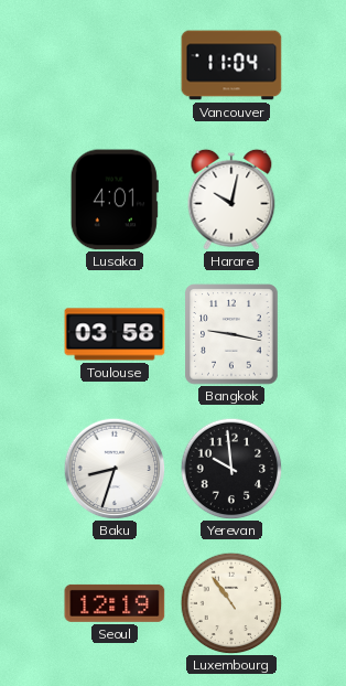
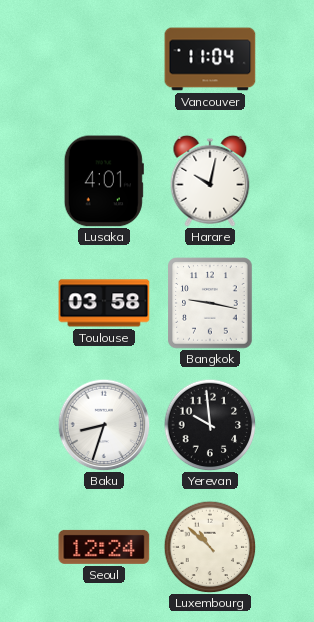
Seoul: 12:19 -> 12:24
Luxembourg: 10:54 -> 10:52
